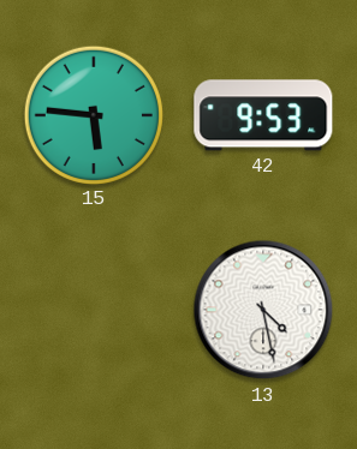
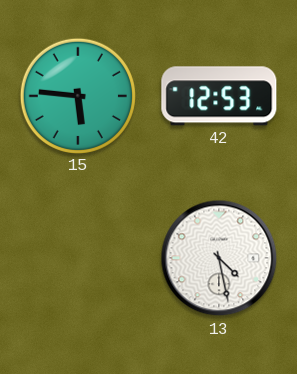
42: 9:53 -> 12:53
